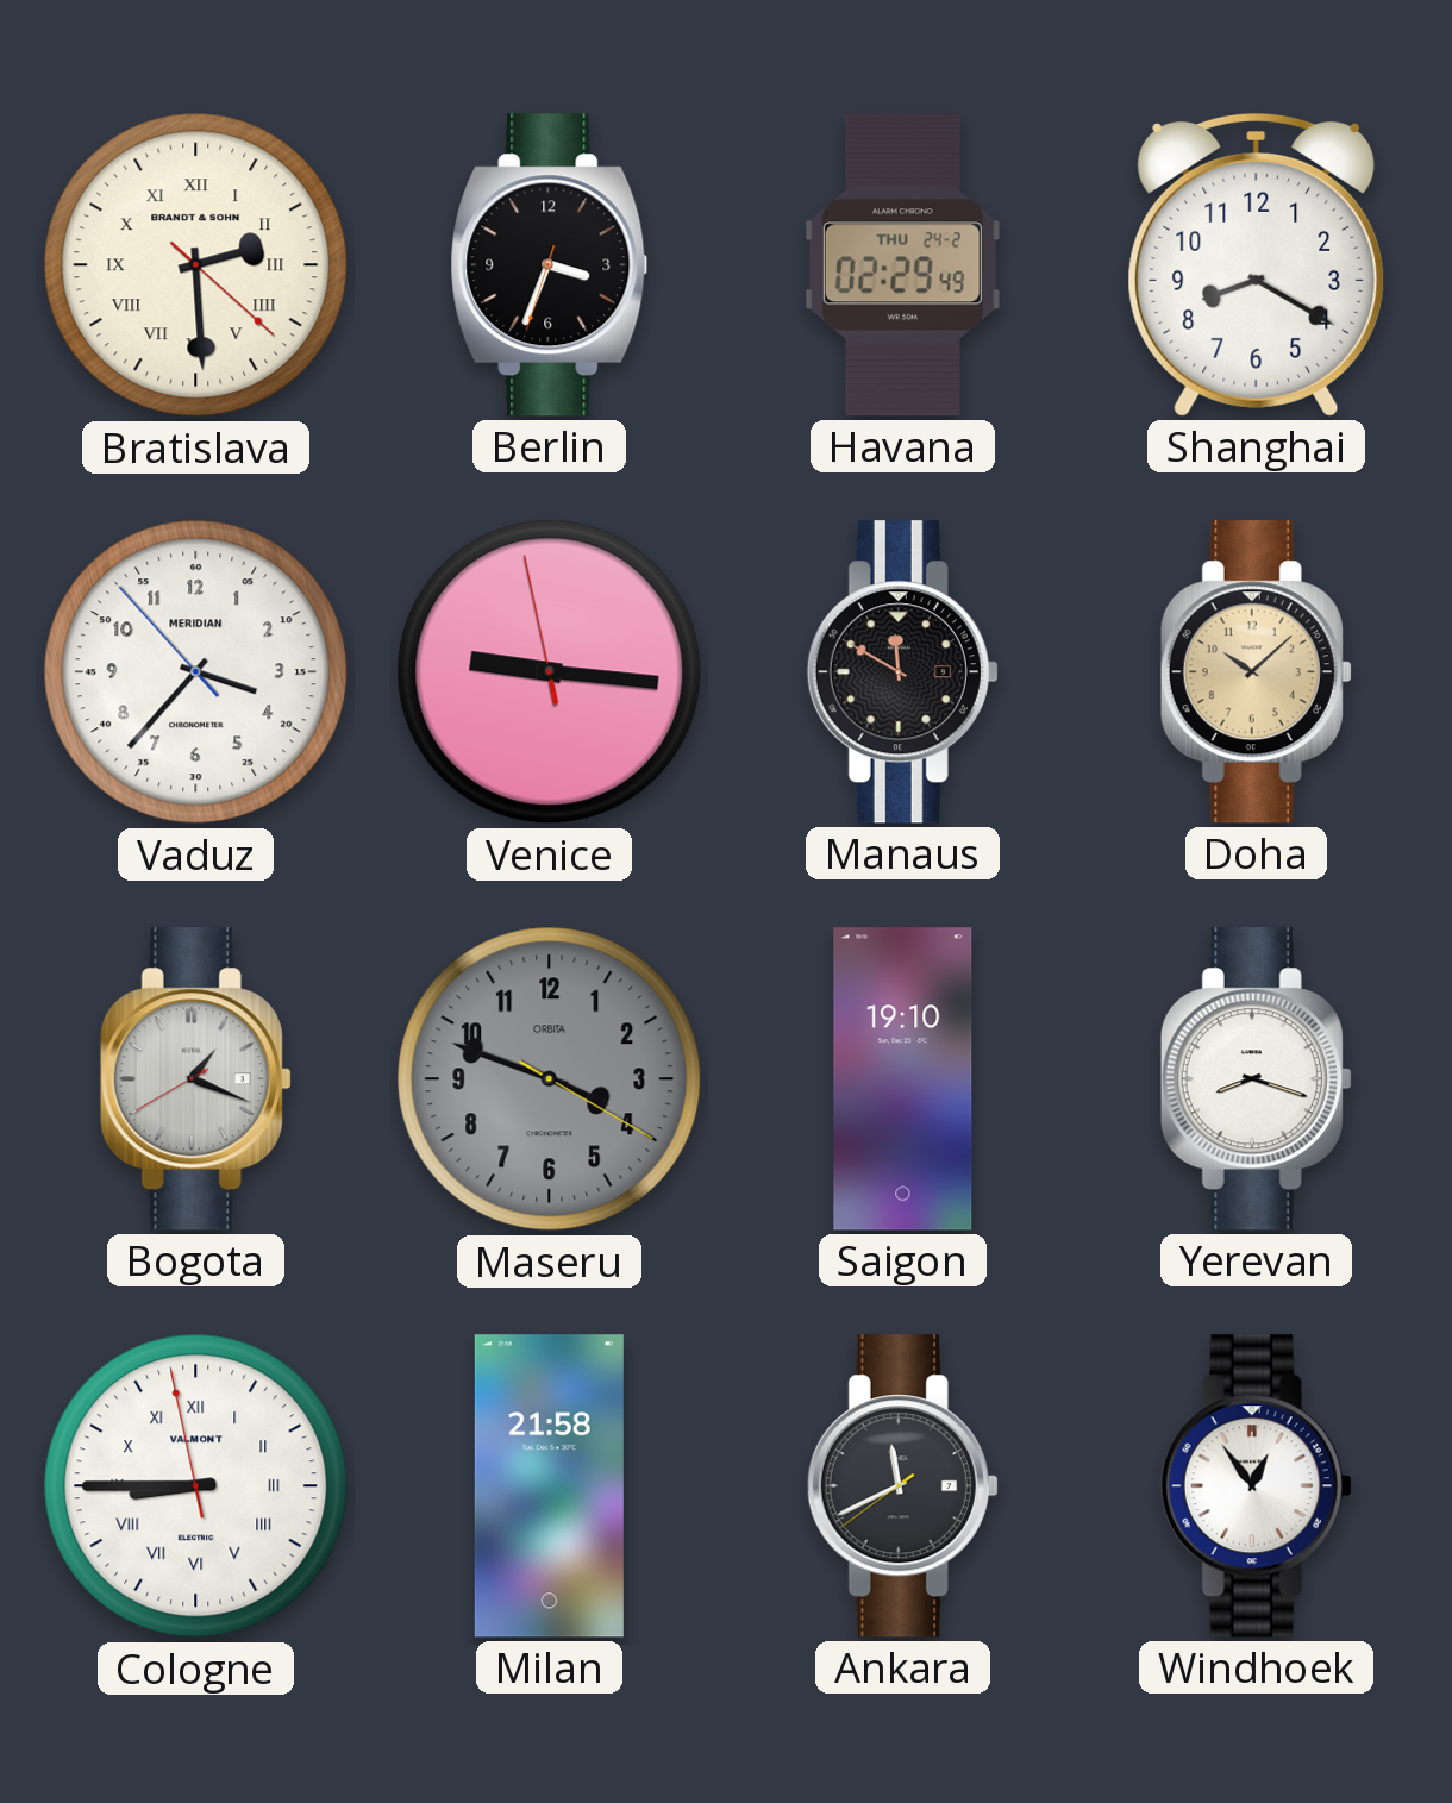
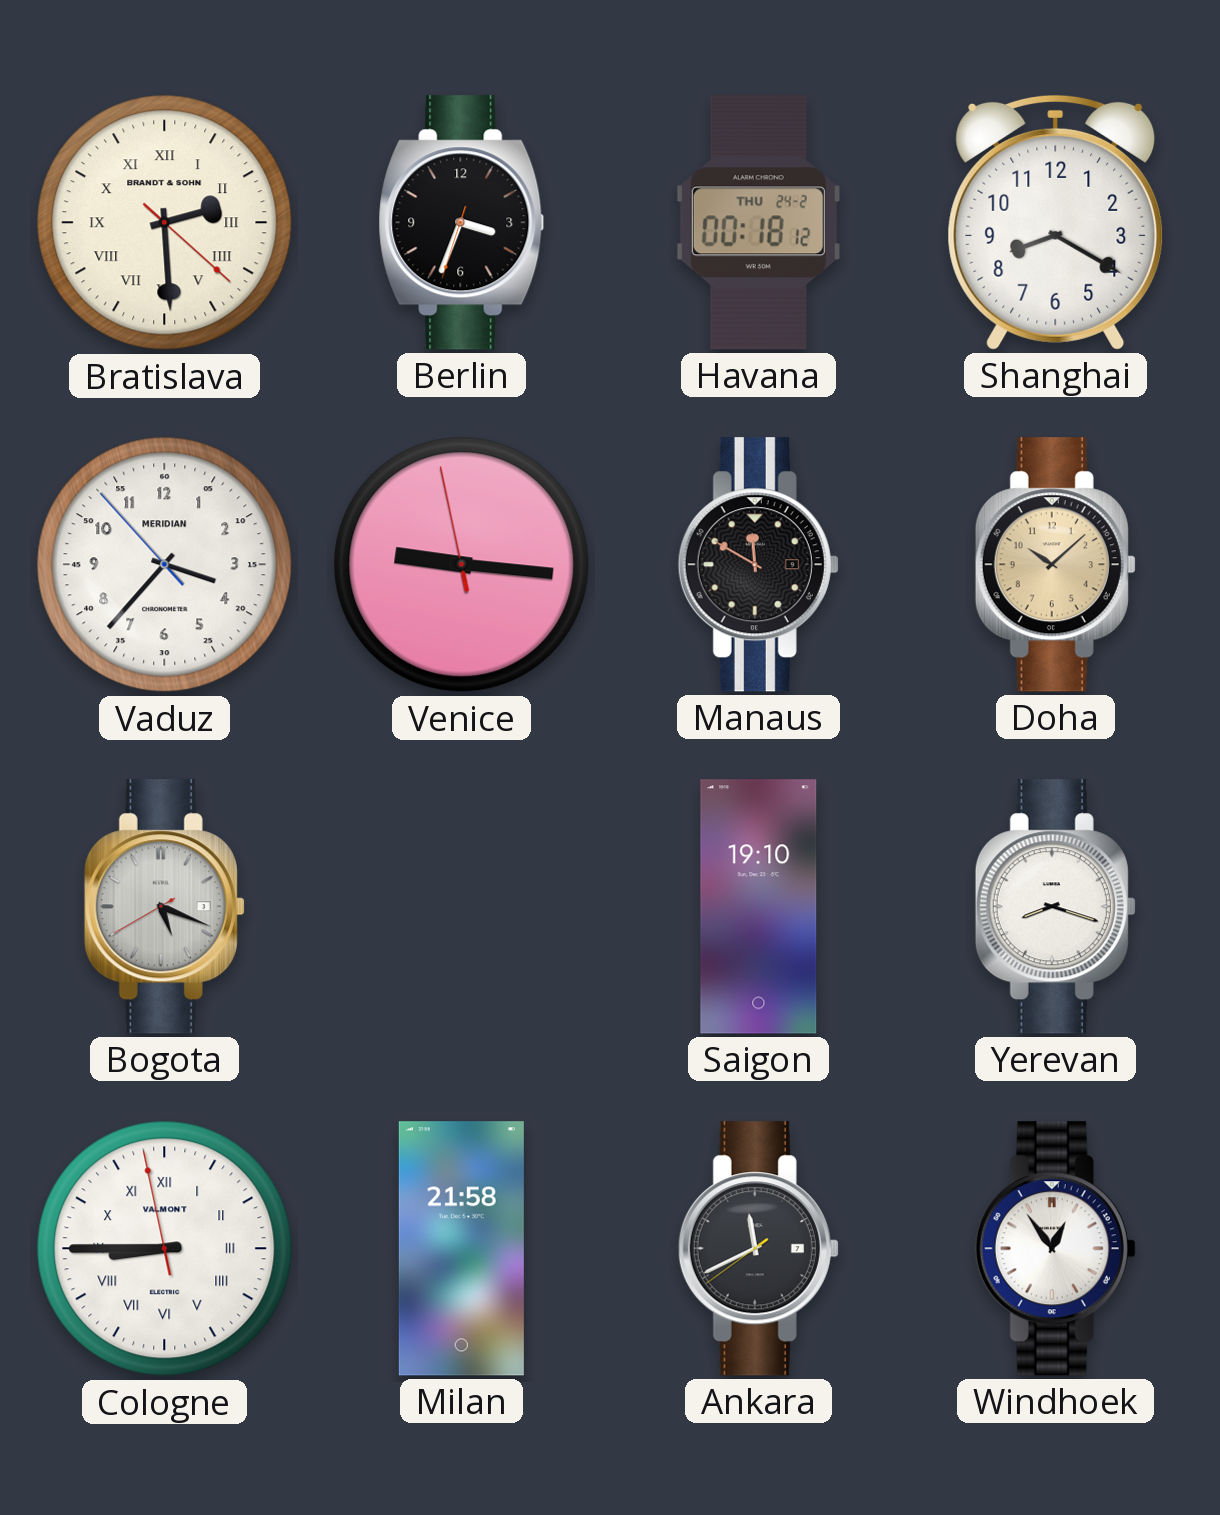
Havana: 02:29 -> 00:18
Bogota: 1:18 -> 5:18
Maseru: 3:48 -> none
